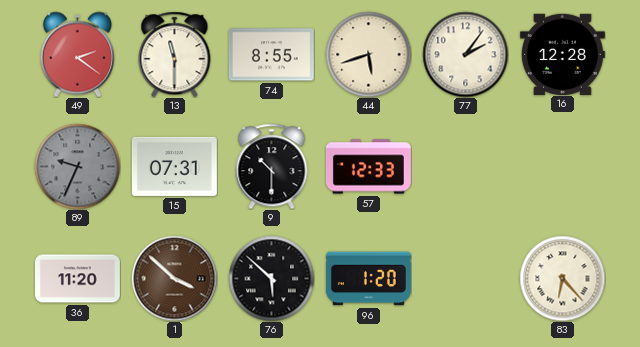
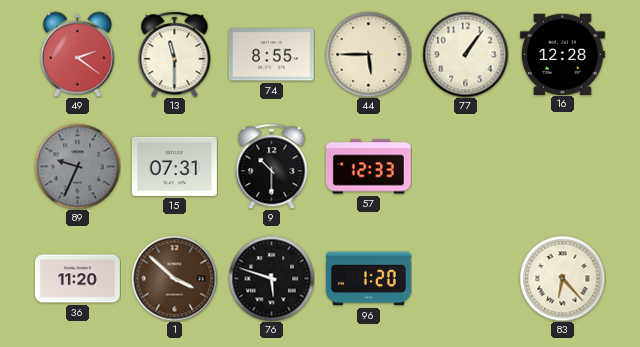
44: 5:42 -> 5:45
77: 2:06 -> 1:06
76: 5:52 -> 5:48
